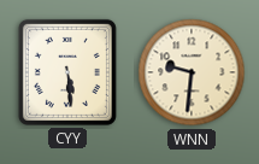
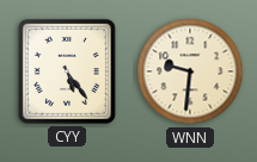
CYY: 5:29 -> 5:24
